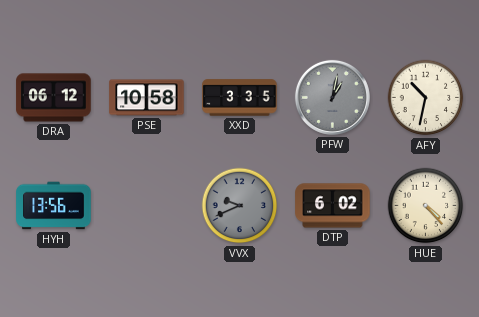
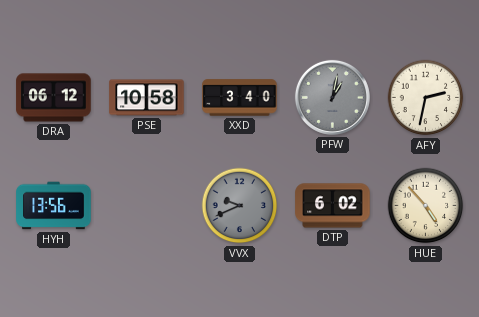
XXD: 3:35 -> 3:40
AFY: 10:32 -> 2:32
HUE: 4:23 -> 4:53
